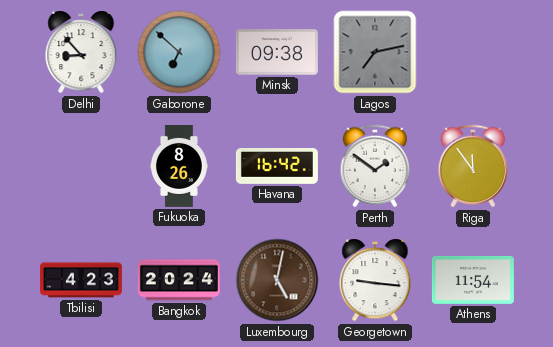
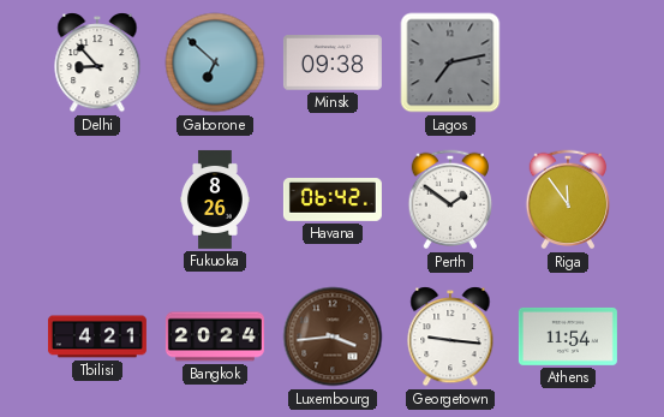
Havana: 16:42 -> 06:42
Tbilisi: 4:23 -> 4:21
Luxembourg: 5:02 -> 3:44
